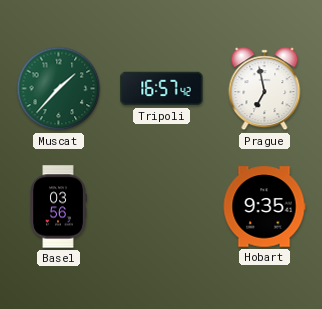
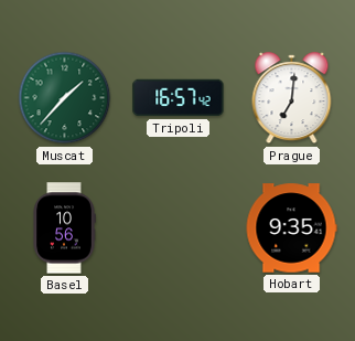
Prague: 6:58 -> 7:01
Basel: 03:56 -> 10:56
